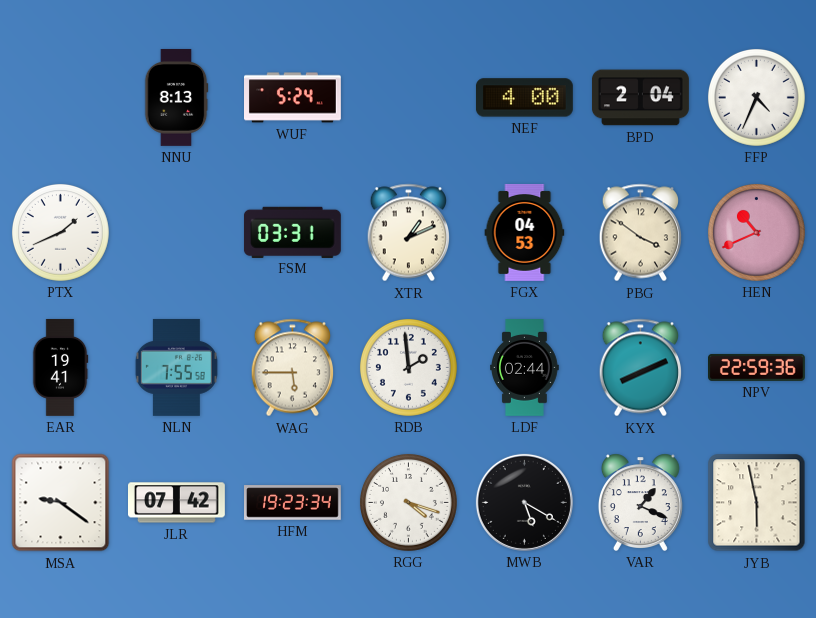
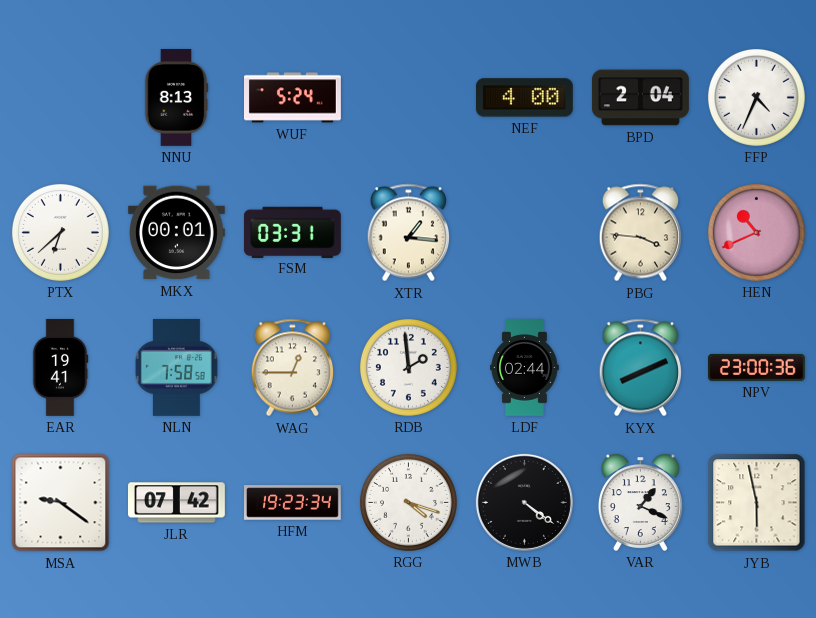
PTX: 1:41 -> 6:38
MKX: none -> 00:01
XTR: 1:11 -> 1:16
FGX: 04:53 -> none
PBG: 3:51 -> 3:46
NLN: 7:55 -> 7:58
WAG: 5:45 -> 12:45
NPV: 22:59 -> 23:00
MWB: 5:20 -> 4:21
